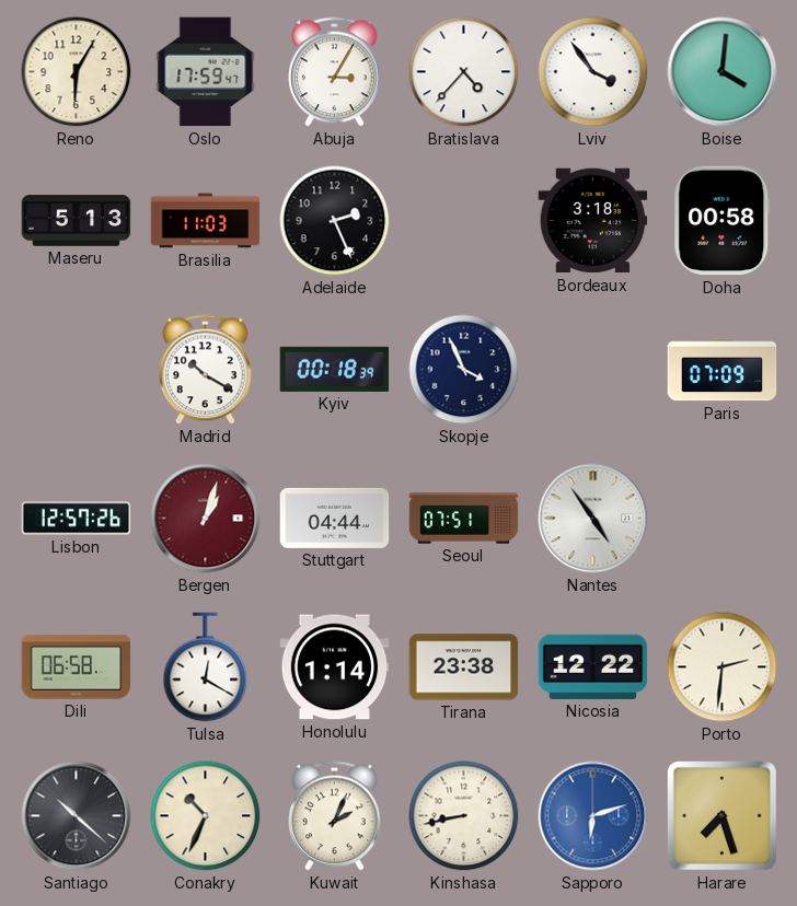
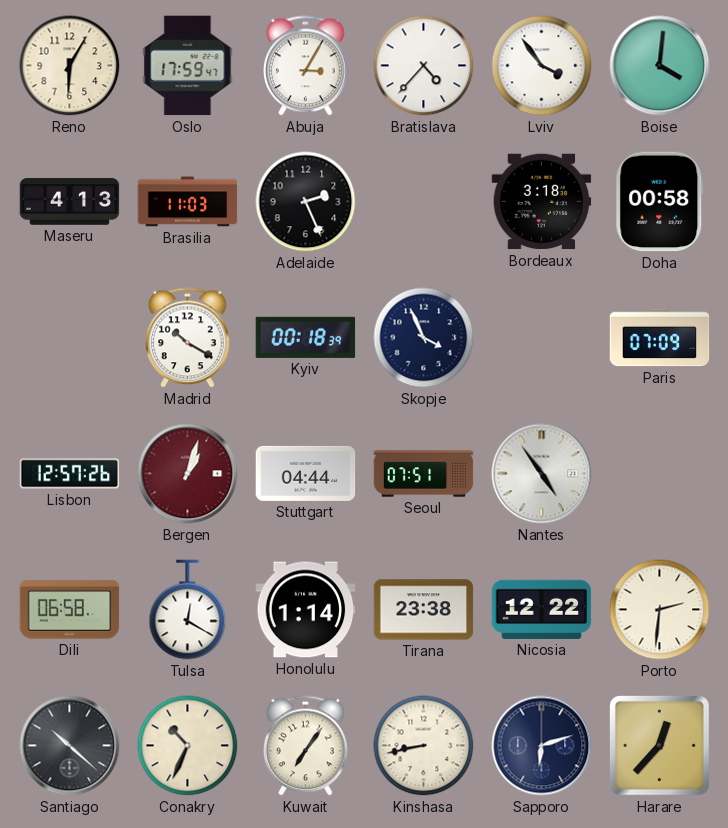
Maseru: 5:13 -> 4:13
Kuwait: 2:04 -> 7:06
Sapporo dial: blue -> navy
Harare: 7:27 -> 12:37
